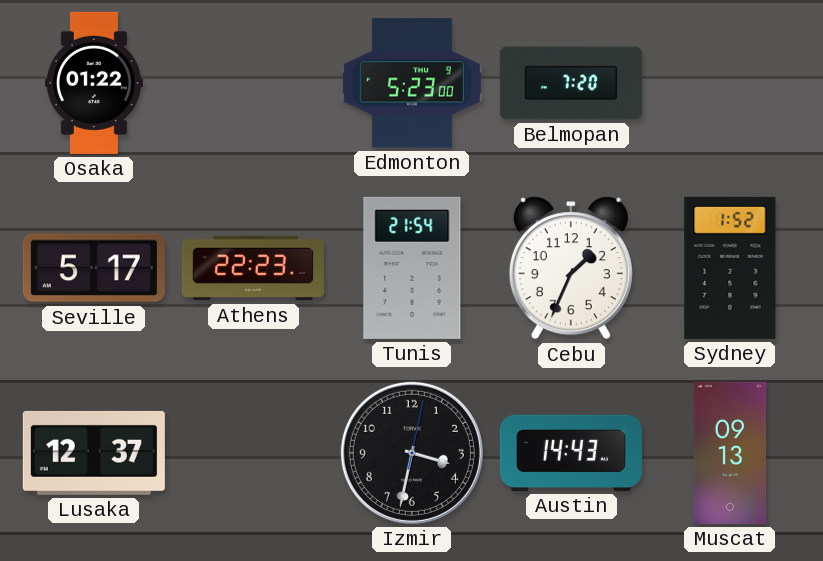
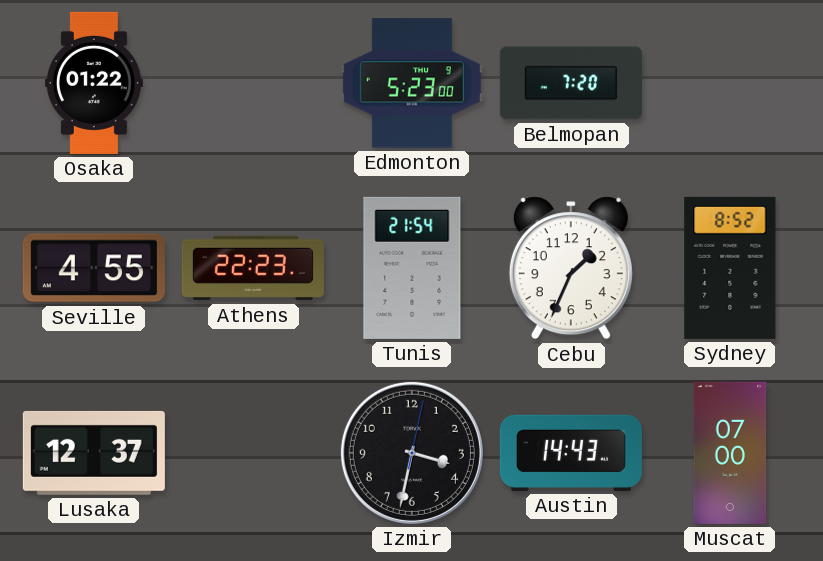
Seville: 5:17 -> 4:55
Sydney: 1:52 -> 8:52
Muscat: 09:13 -> 07:00
